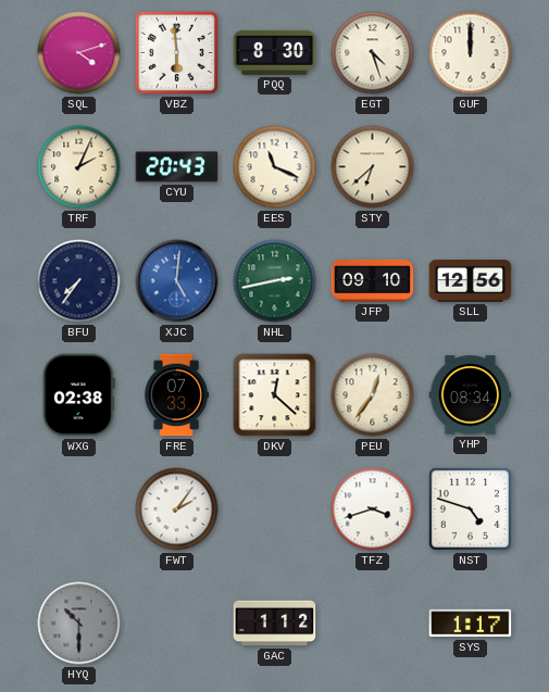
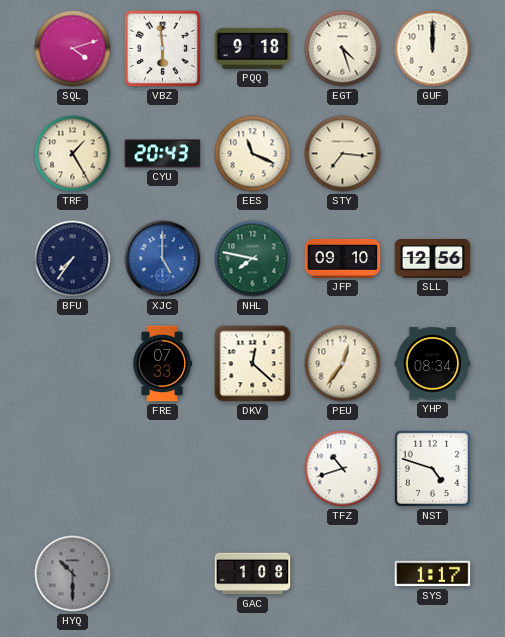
PQQ: 8:30 -> 9:18
TRF: 2:04 -> 1:25
STY: 6:38 -> 7:16
XJC: 5:01 -> 5:00
NHL: 2:43 -> 7:47
WXG: 02:38 -> none
FWT: 2:06 -> none
TFZ: 3:42 -> 10:42
GAC: 1:12 -> 1:08
